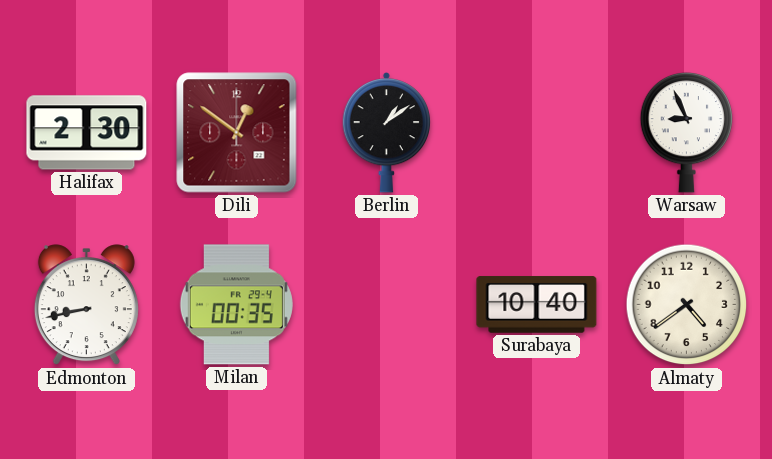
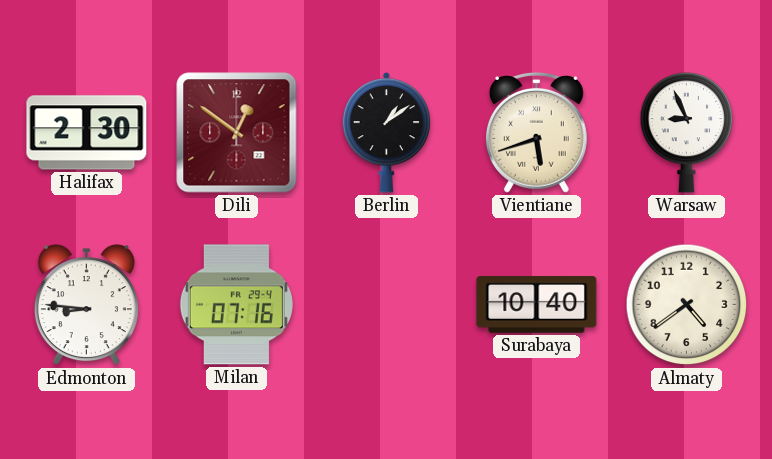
Vientiane: none -> 5:42
Edmonton: 8:43 -> 8:46
Milan: 00:35 -> 07:16
